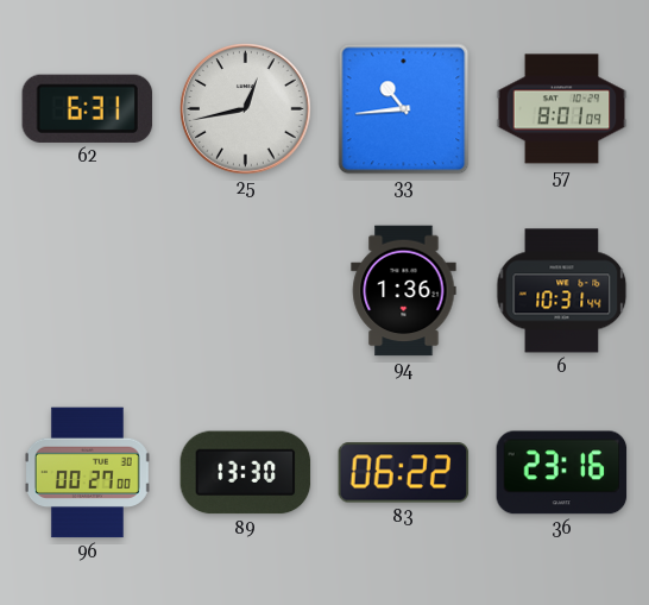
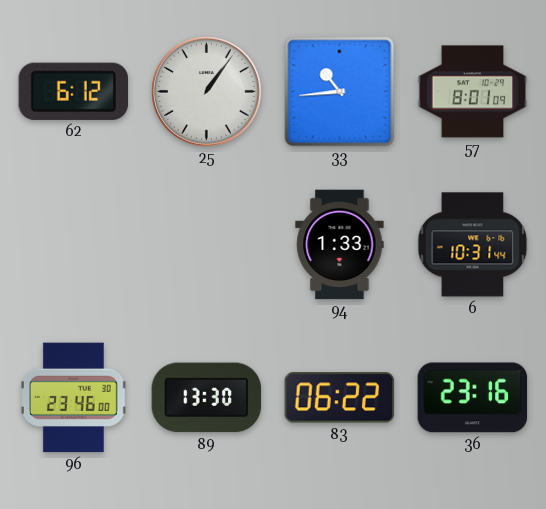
62: 6:31 -> 6:12
25: 12:43 -> 1:06
94: 1:36 -> 1:33
96: 00:27 -> 23:46
